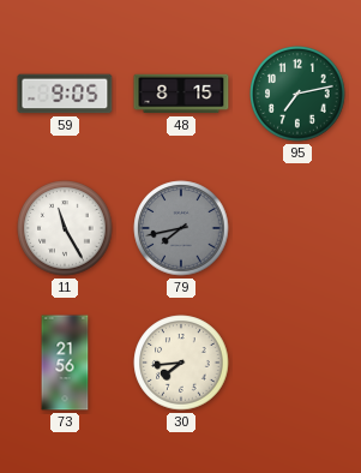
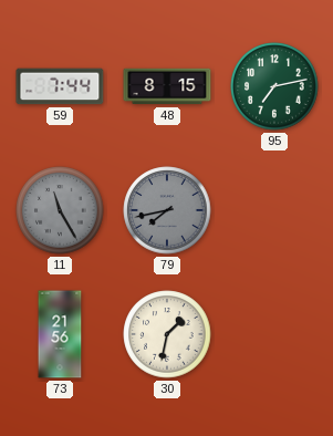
59: 9:05 -> 7:44
11 dial: white -> grey
30: 7:44 -> 1:32
